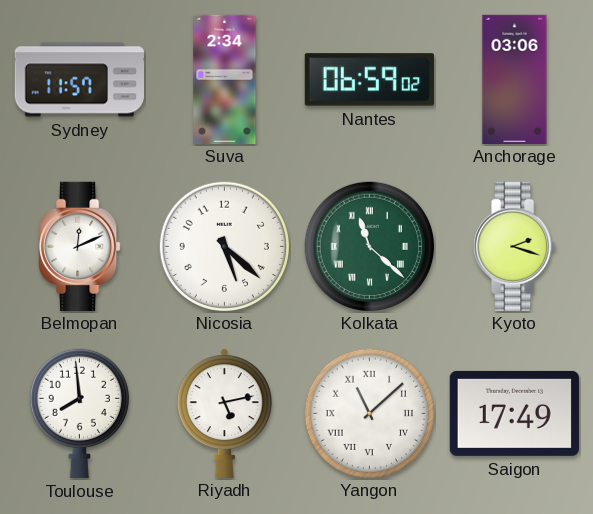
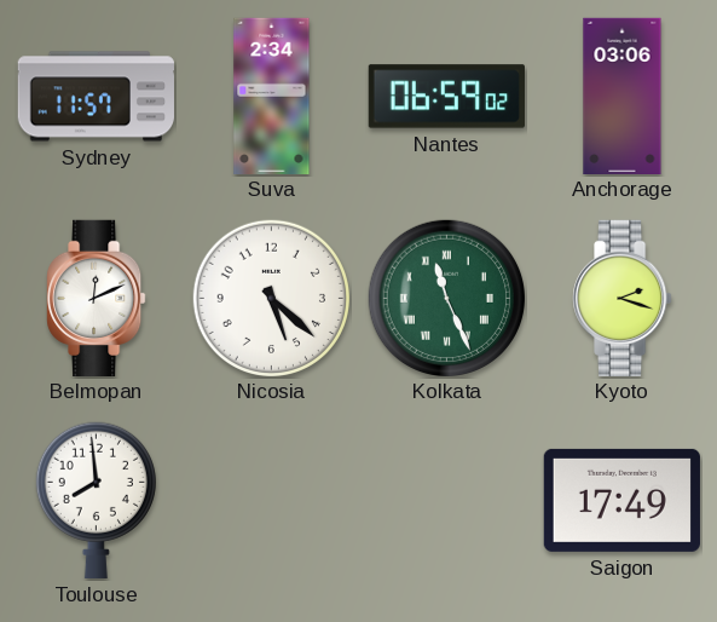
Kolkata: 11:22 -> 11:26
Riyadh: 5:13 -> none
Yangon: 11:08 -> none
